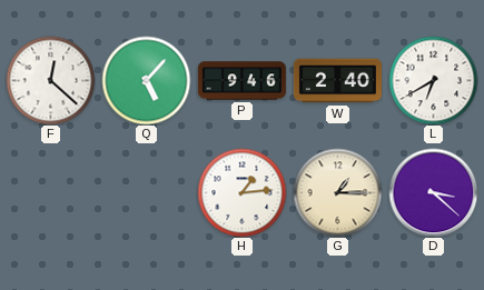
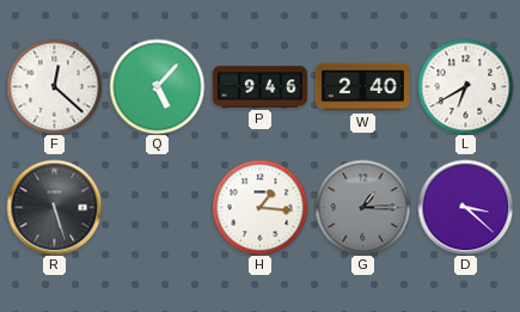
R: none -> 5:27
H: 1:14 -> 1:16
G dial: cream -> grey
